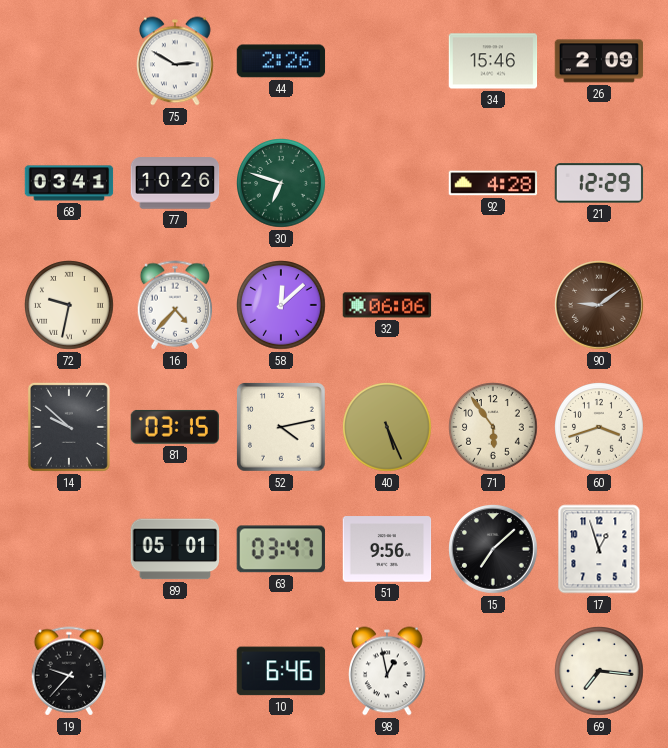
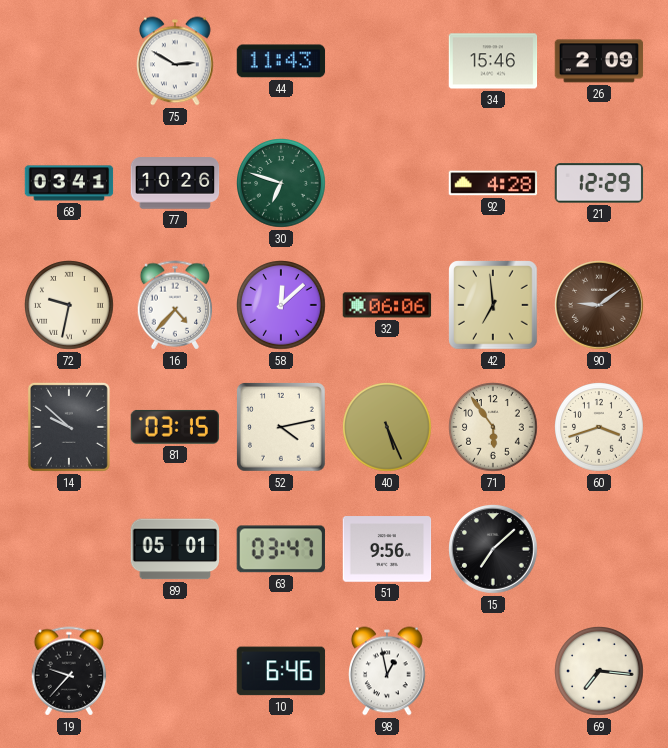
44: 2:26 -> 11:43
42: none -> 6:59
17: 12:57 -> none
